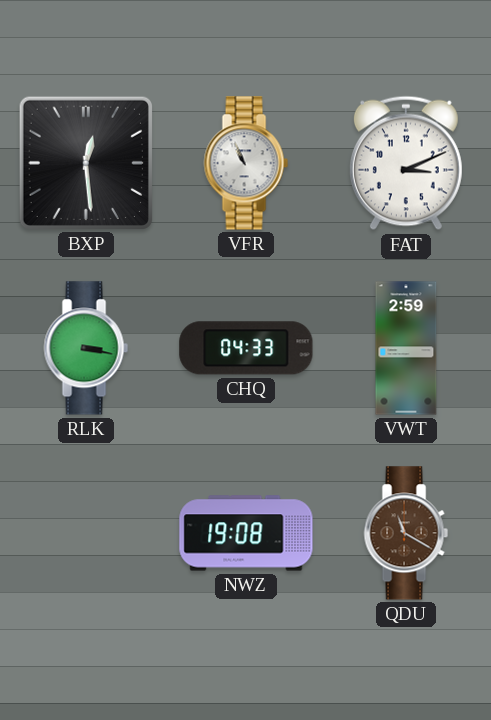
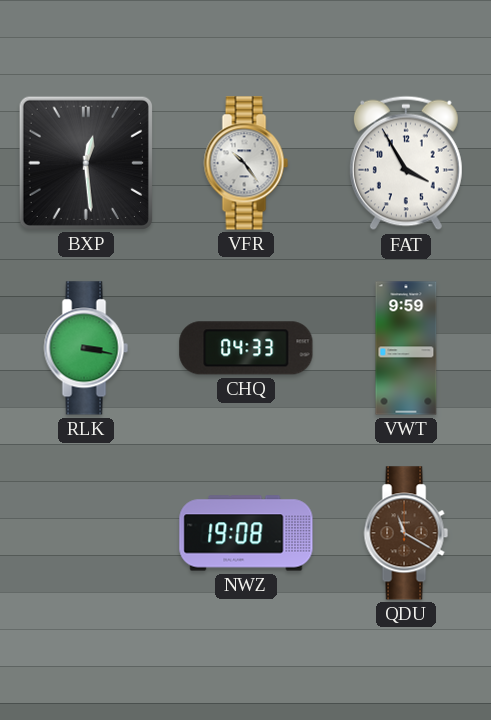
VFR: 10:56 -> 10:24
FAT: 3:11 -> 3:55
VWT: 2:59 -> 9:59
